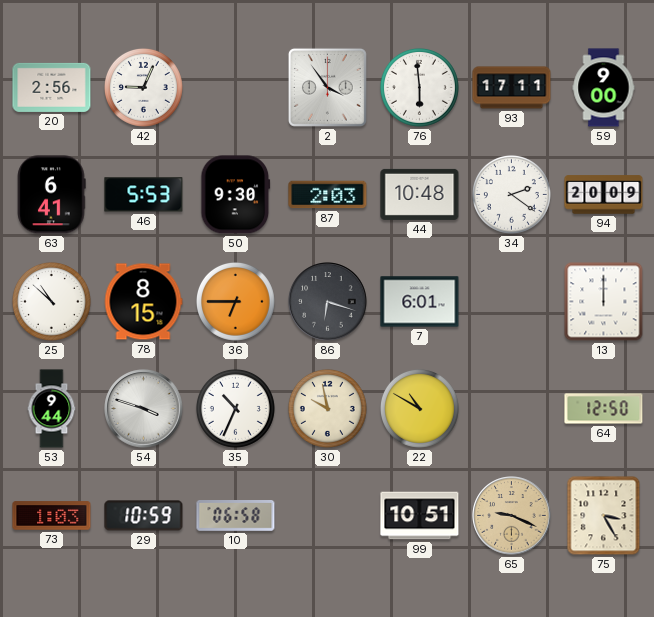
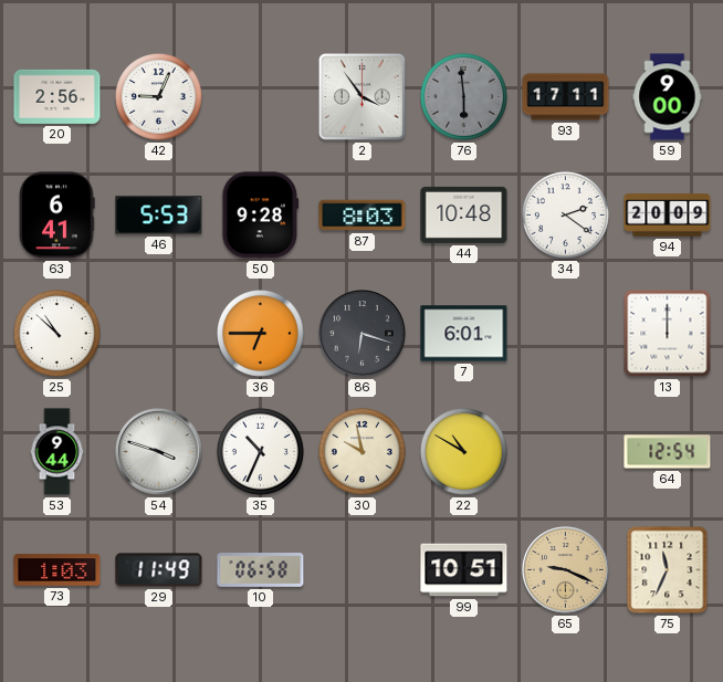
76 dial: white -> grey
50: 9:30 -> 9:28
87: 2:03 -> 8:03
78: 8:15 -> none
64: 12:50 -> 12:54
29: 10:59 -> 11:49
75: 3:25 -> 11:34
